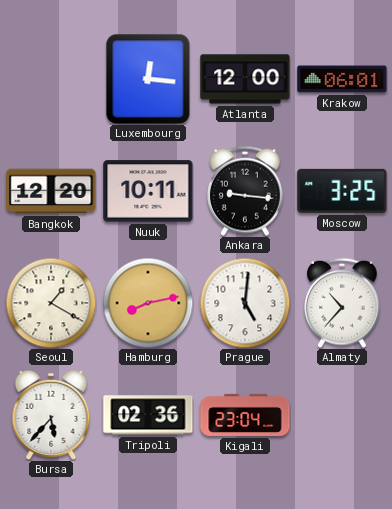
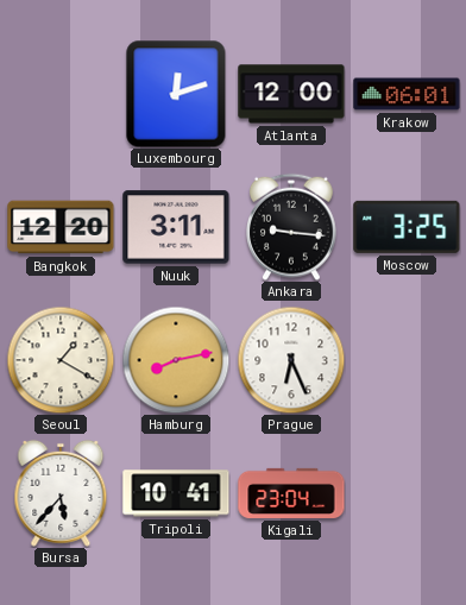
Luxembourg: 12:16 -> 12:12
Nuuk: 10:11 -> 3:11
Prague: 5:01 -> 6:26
Almaty: 10:37 -> none
Tripoli: 02:36 -> 10:41
